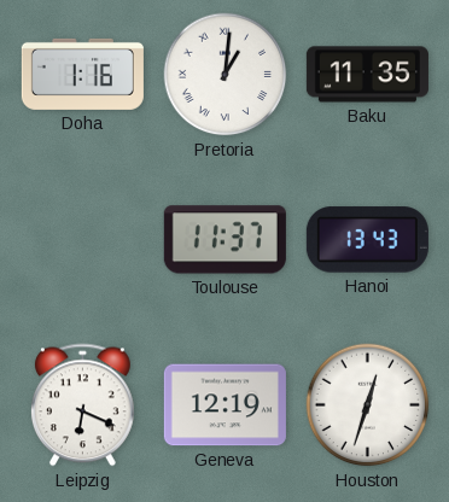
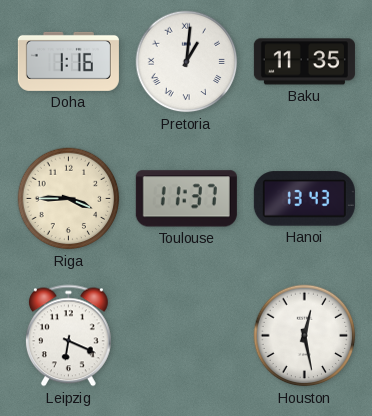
Riga: none -> 3:45
Geneva: 12:19 -> none
Houston: 12:33 -> 12:28
